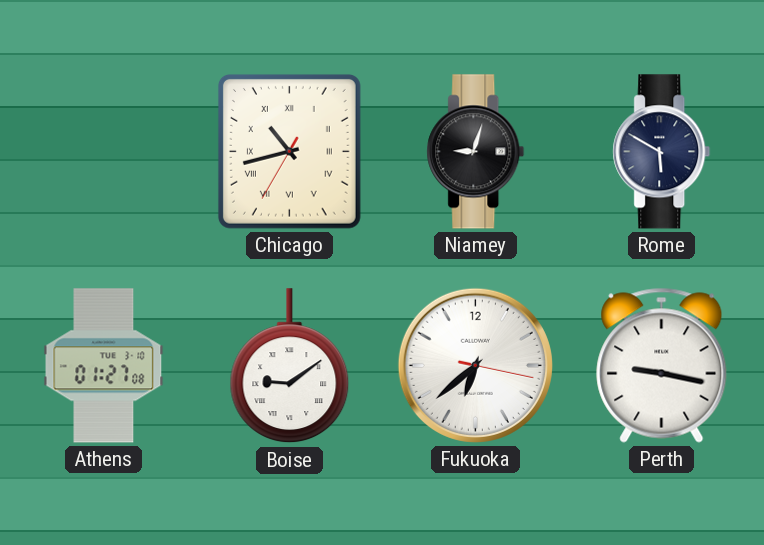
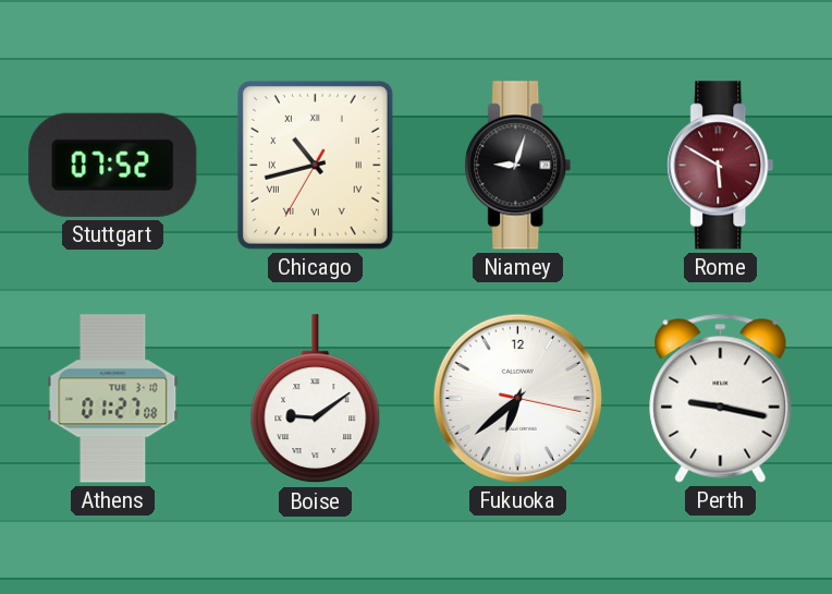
Stuttgart: none -> 07:52
Rome dial: navy -> burgundy
